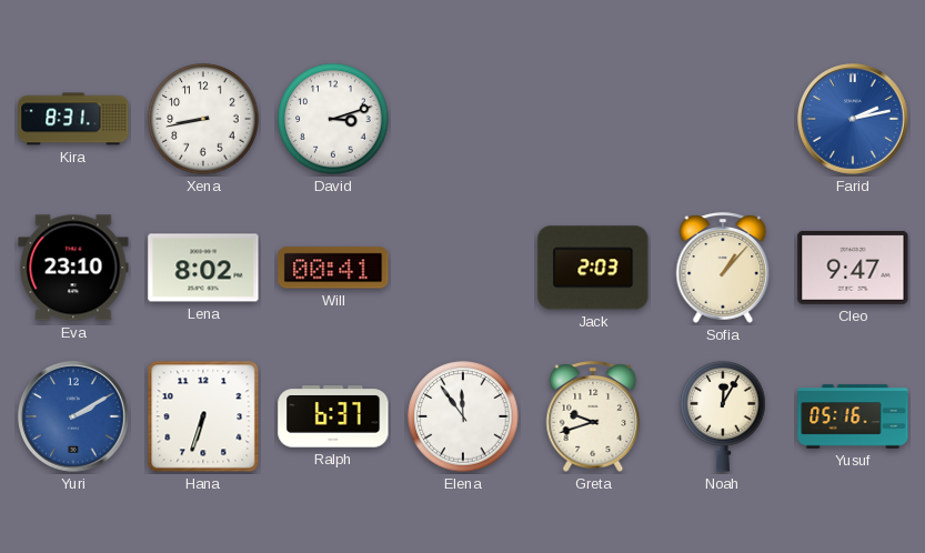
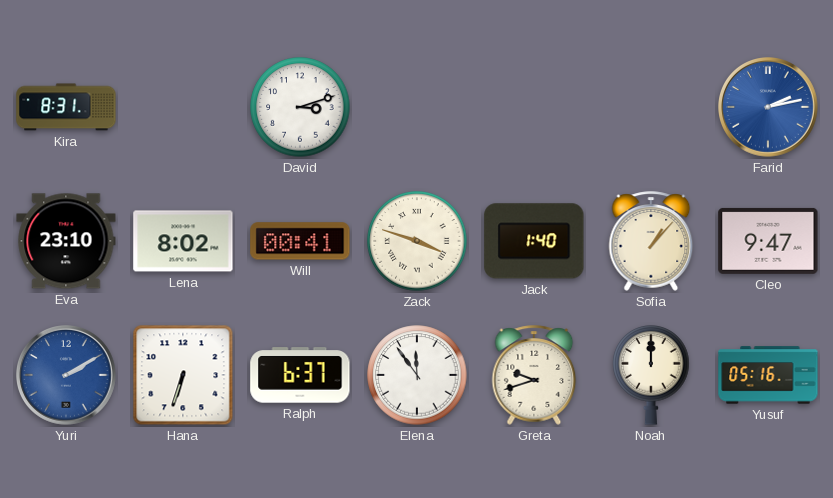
Xena: 8:43 -> none
Zack: none -> 3:48
Jack: 2:03 -> 1:40
Noah: 12:05 -> 12:00
